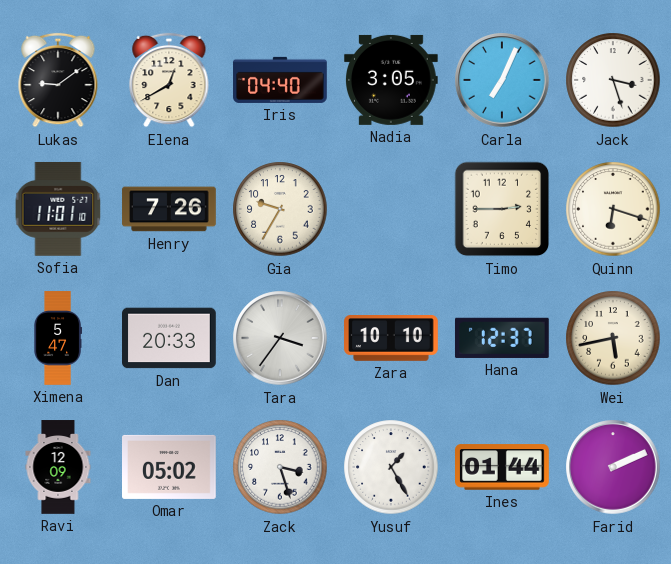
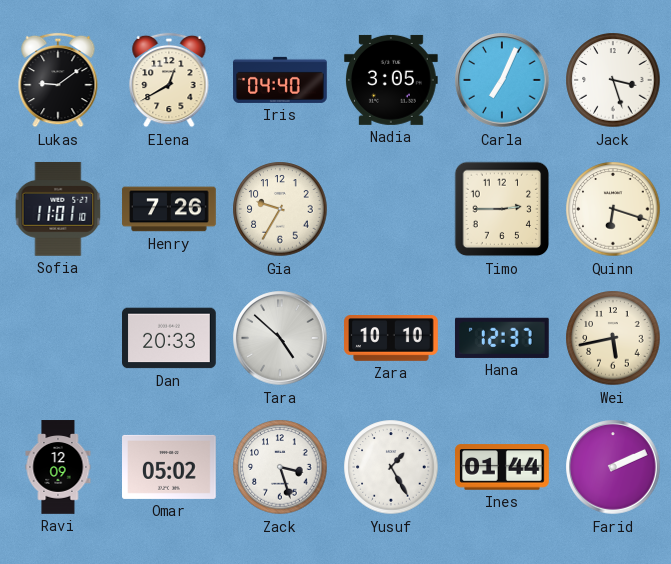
Ximena: 5:47 -> none
Tara: 3:36 -> 4:52
